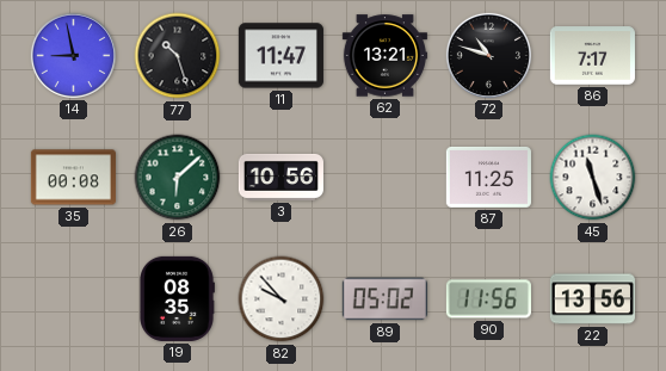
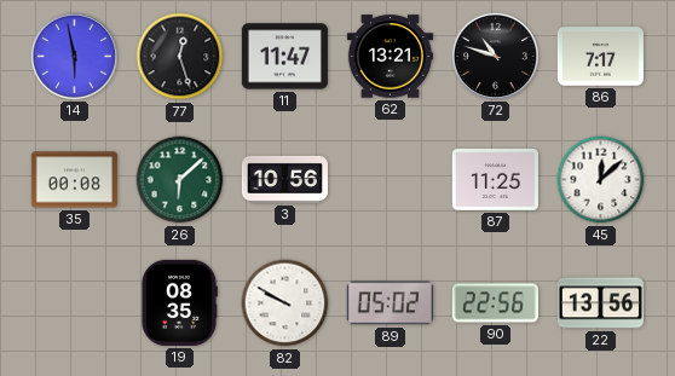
14: 8:58 -> 5:58
77: 10:27 -> 12:27
45: 11:27 -> 12:08
82: 9:53 -> 9:50
90: 11:56 -> 22:56
